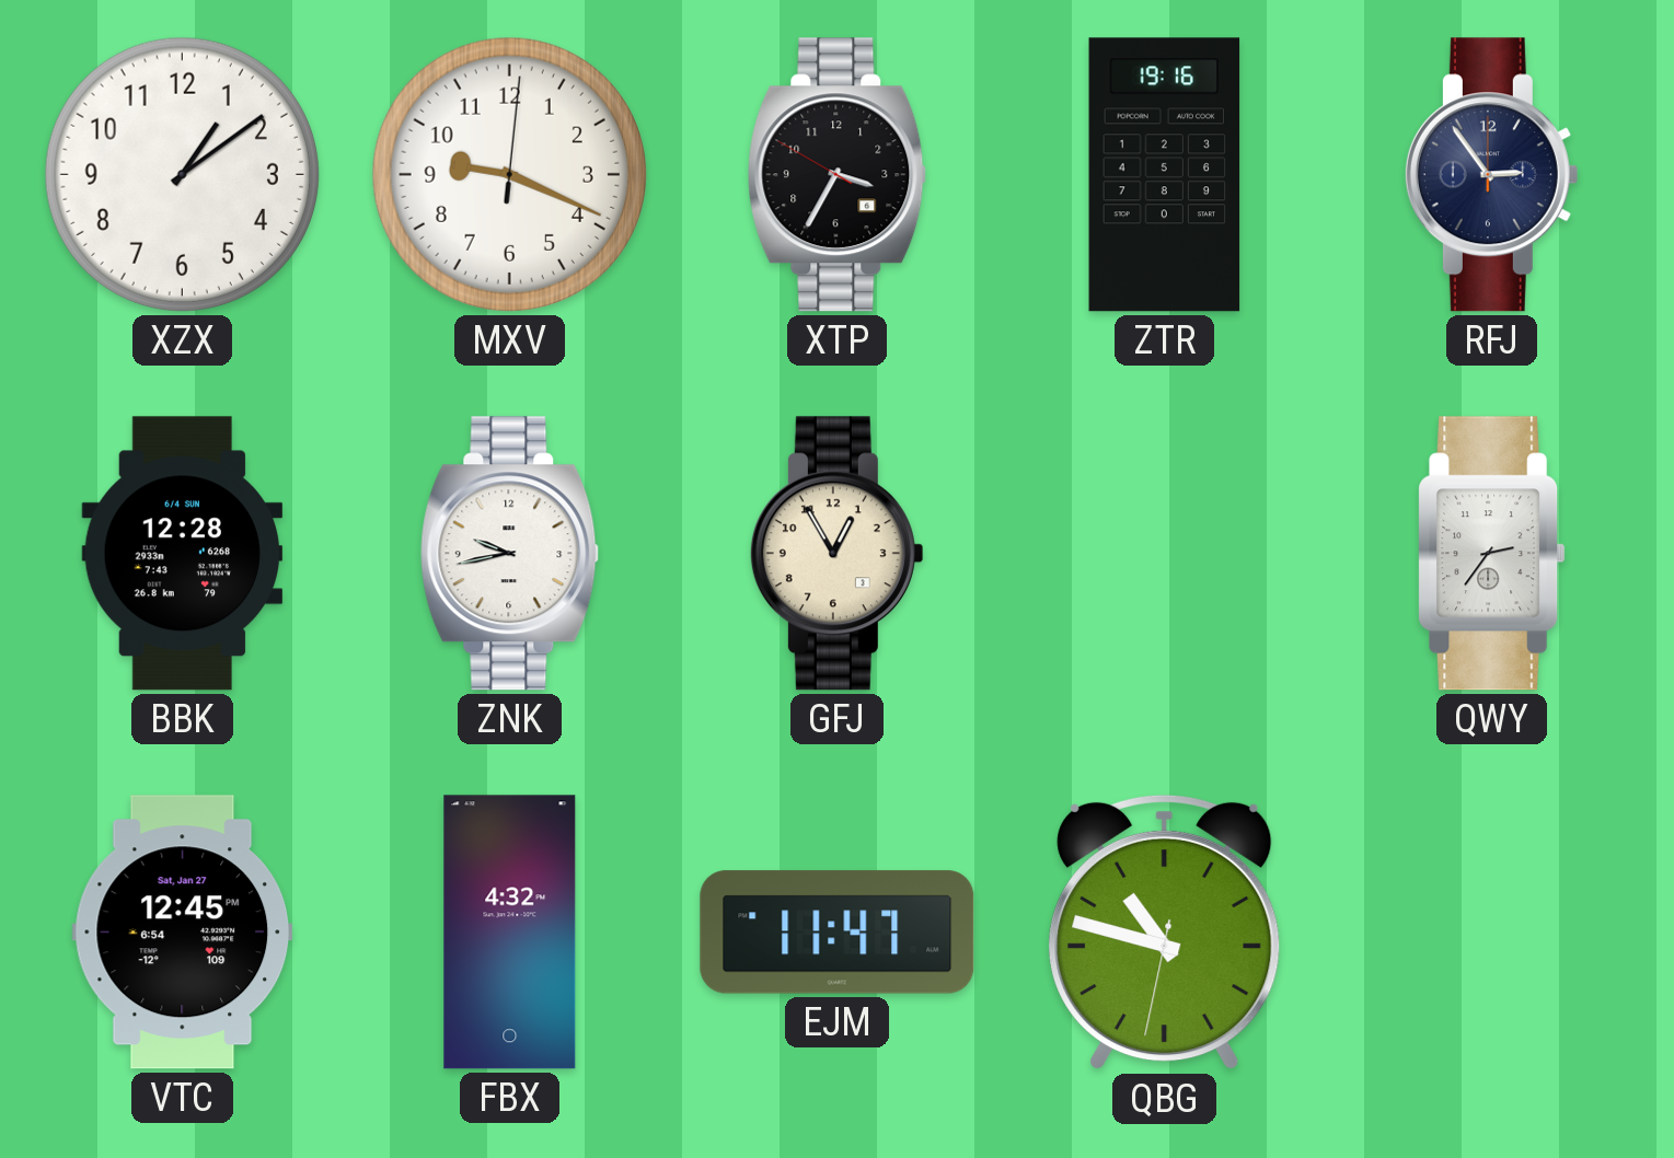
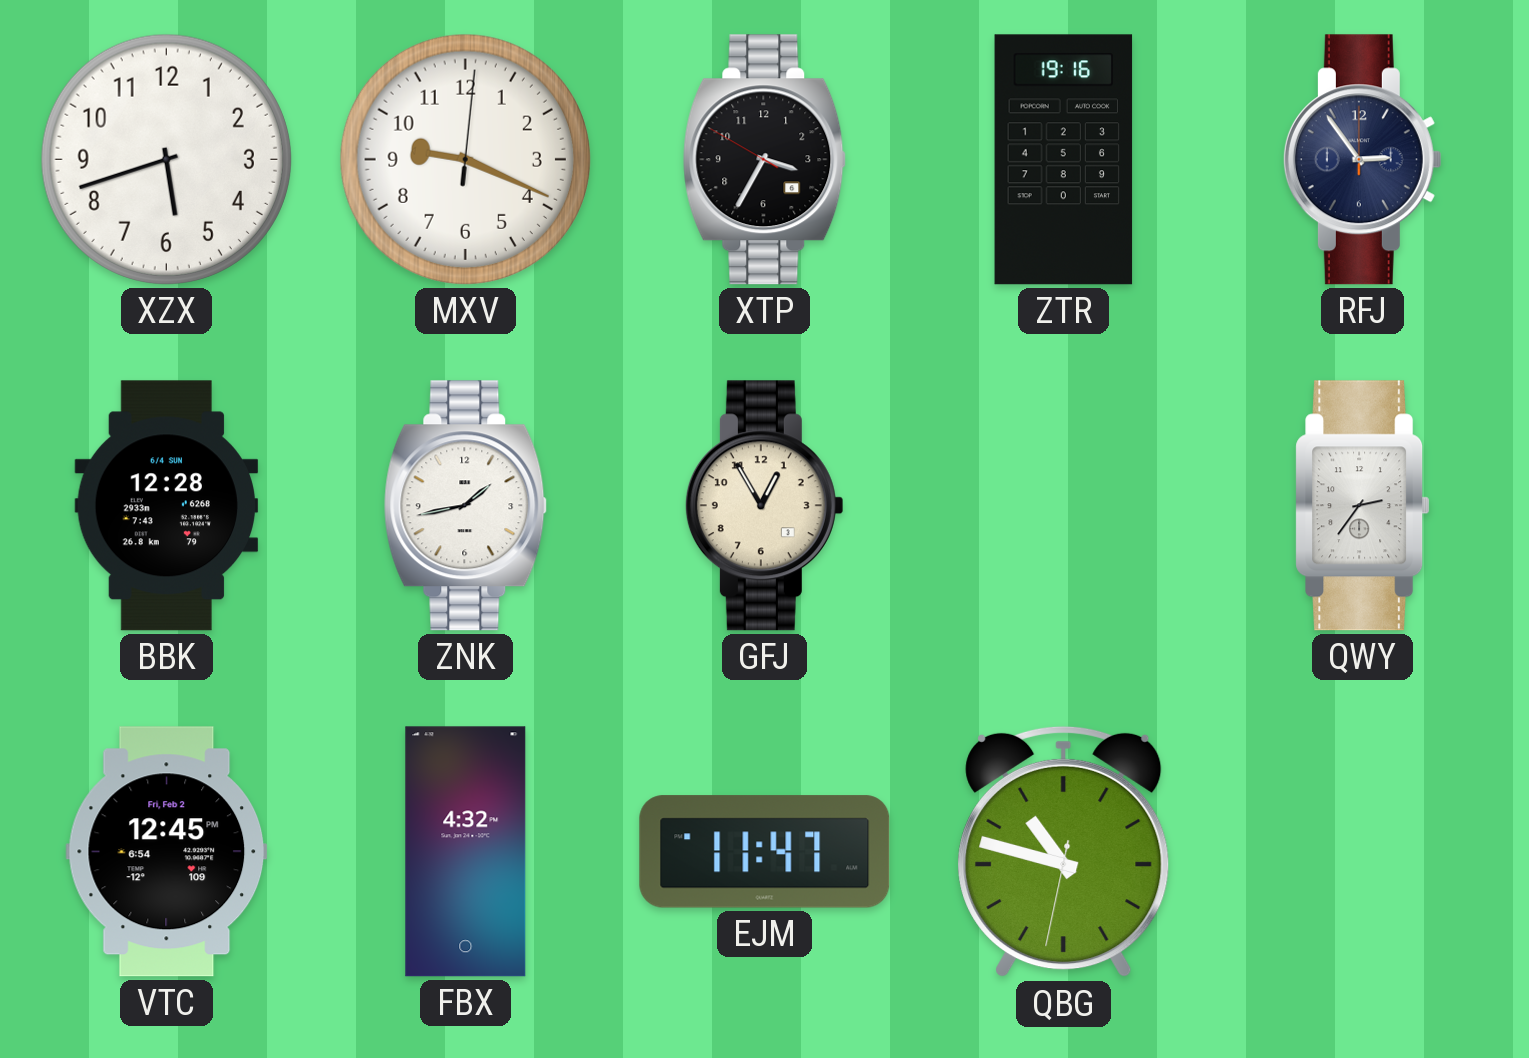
XZX: 1:09 -> 5:42
ZNK: 9:43 -> 1:43
VTC date: Sat, Jan 27 -> Fri, Feb 2
